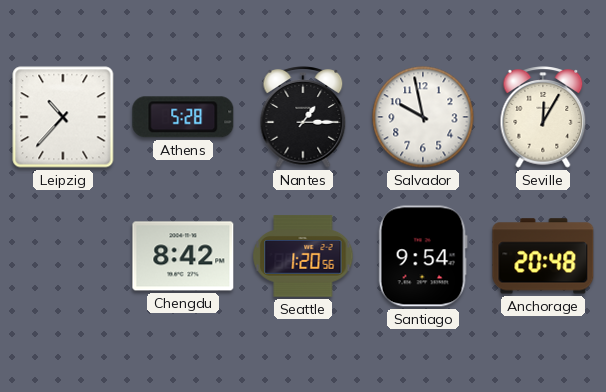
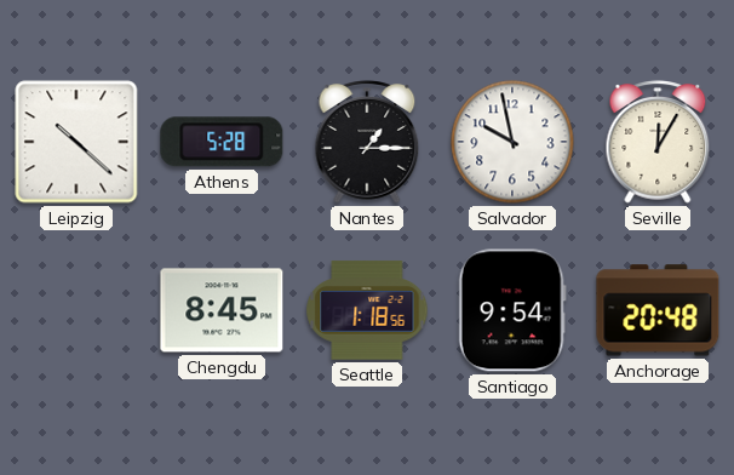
Leipzig: 10:37 -> 10:22
Chengdu: 8:42 -> 8:45
Seattle: 1:20 -> 1:18
